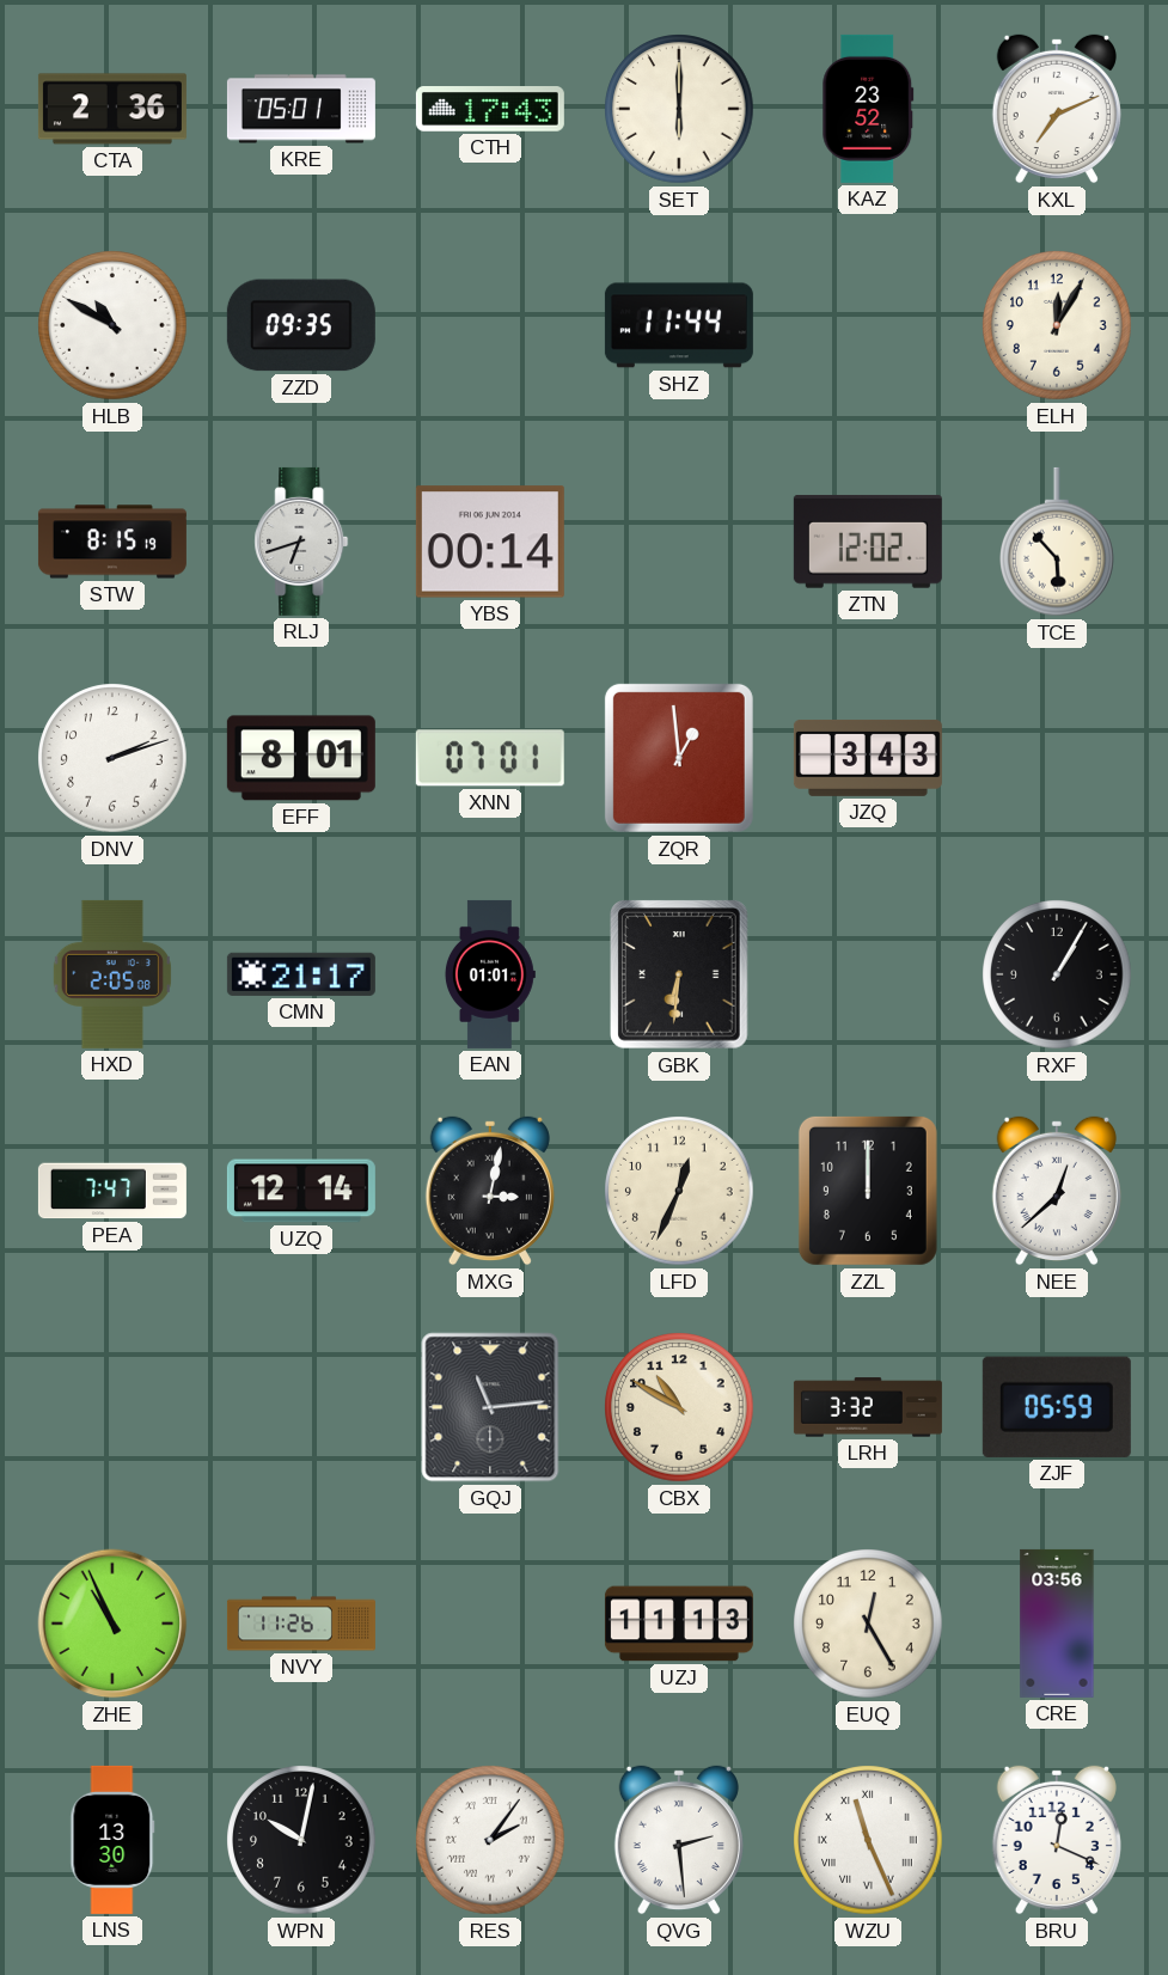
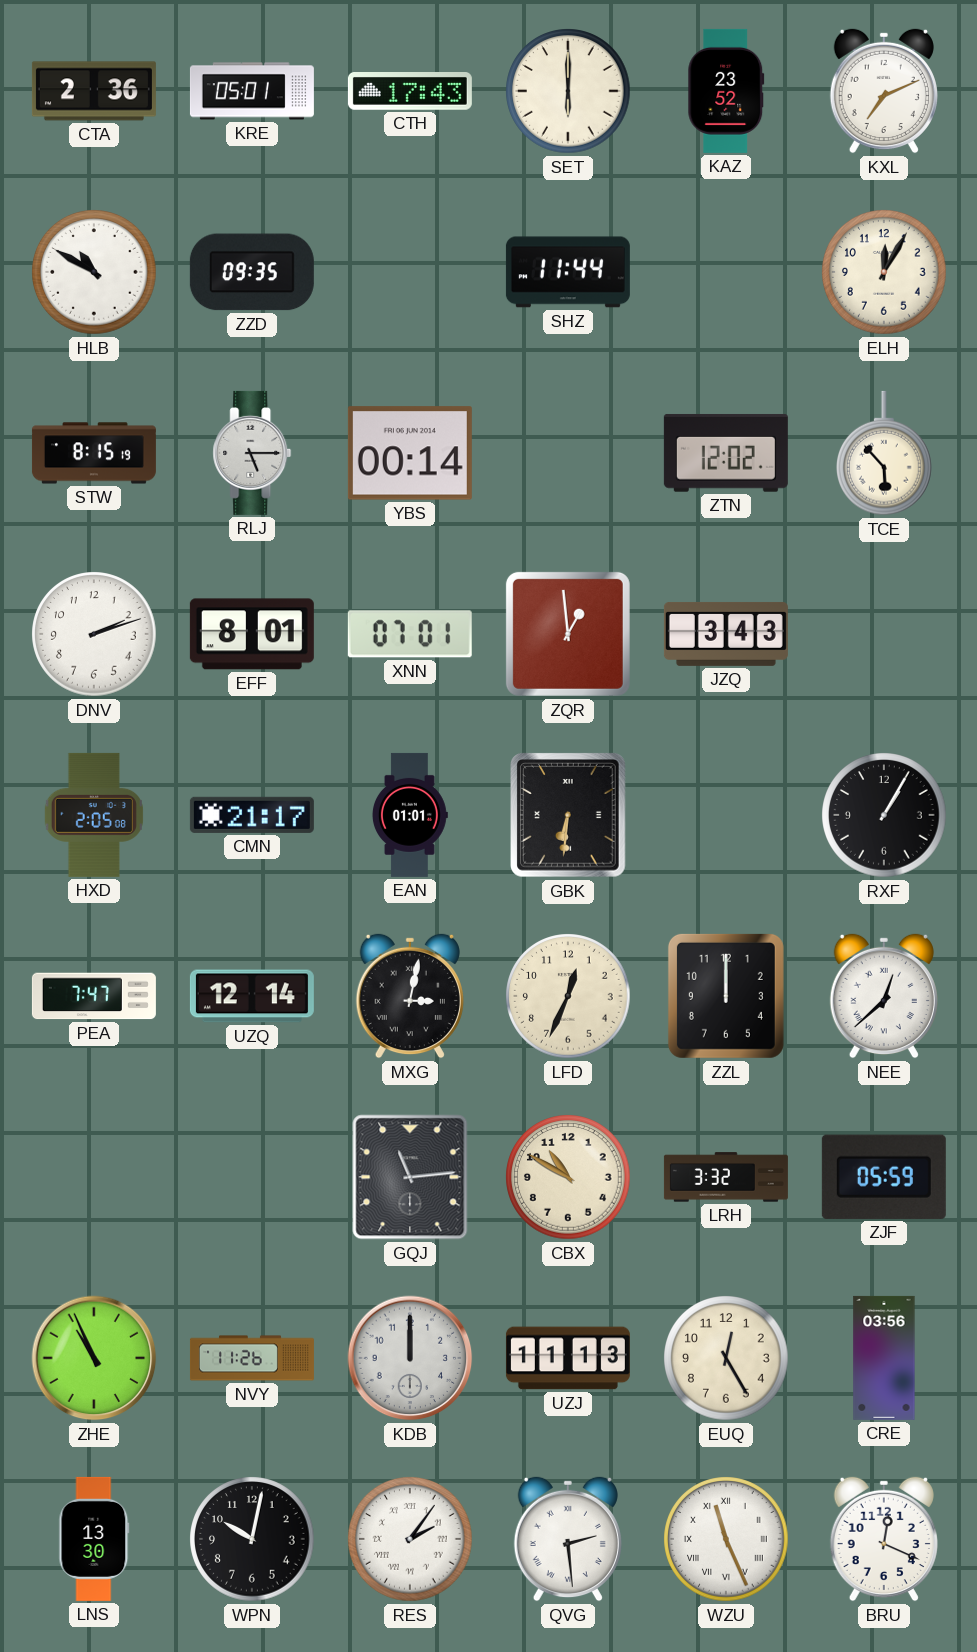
RLJ: 6:42 -> 5:15
KDB: none -> 12:00
